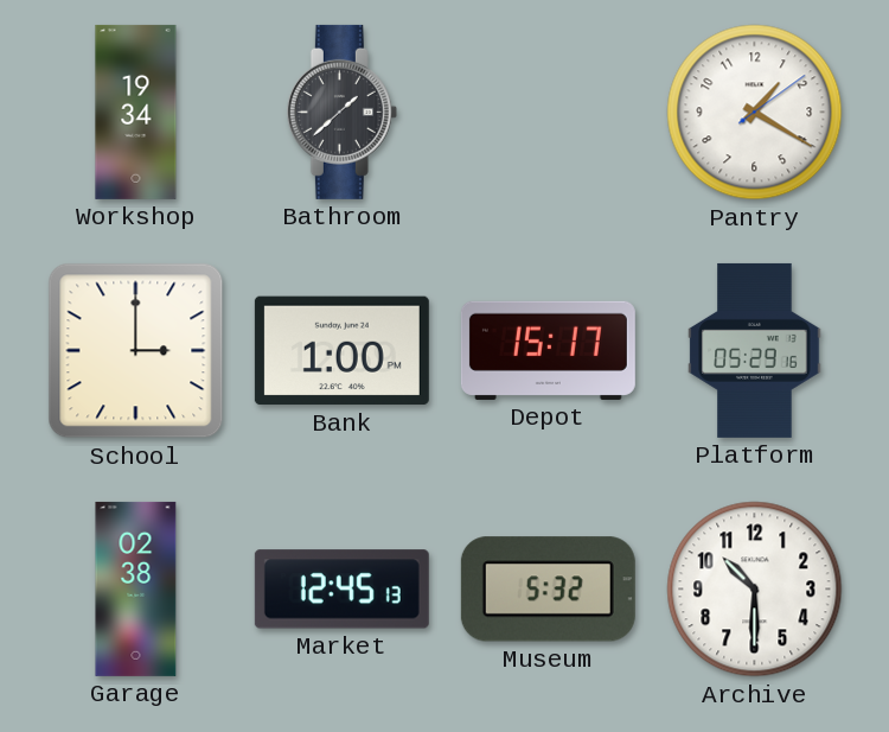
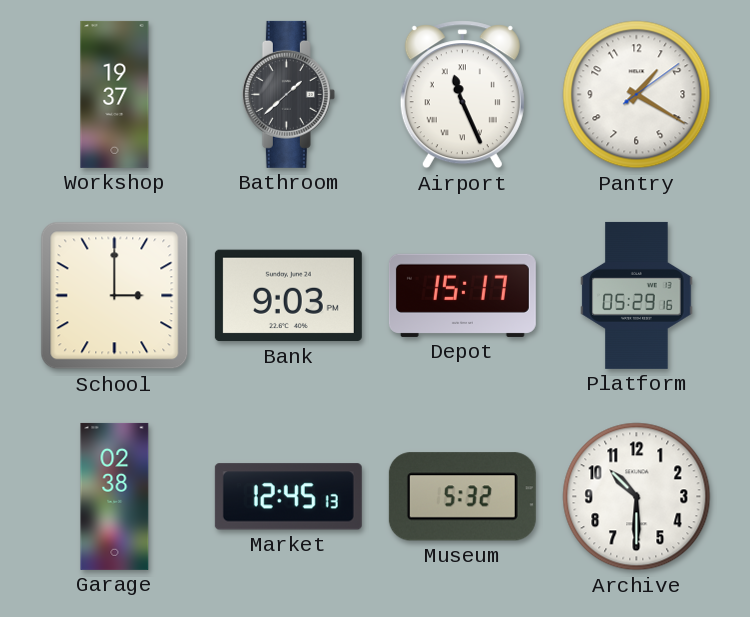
Workshop: 19:34 -> 19:37
Airport: none -> 11:26
Bank: 1:00 -> 9:03
